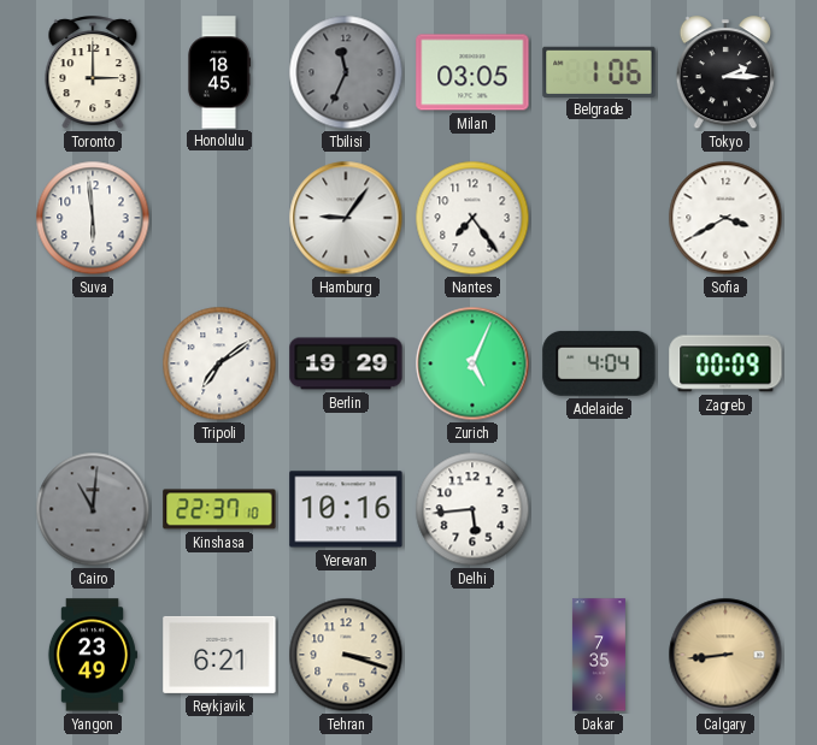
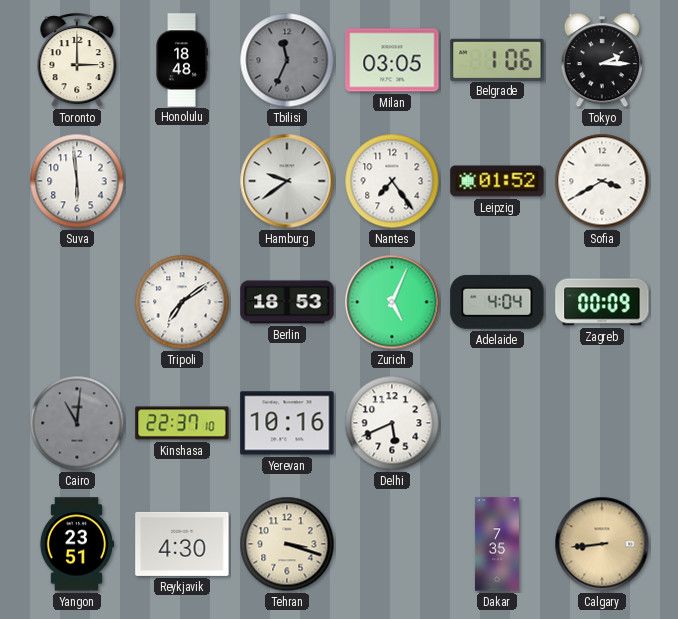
Honolulu: 18:45 -> 18:48
Hamburg: 9:06 -> 9:39
Leipzig: none -> 01:52
Berlin: 19:29 -> 18:53
Delhi: 5:44 -> 5:41
Yangon: 23:49 -> 23:51
Reykjavik: 6:21 -> 4:30
